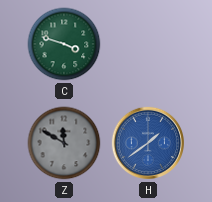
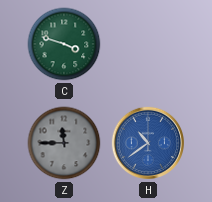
Z: 11:50 -> 11:45
H: 1:39 -> 10:39
